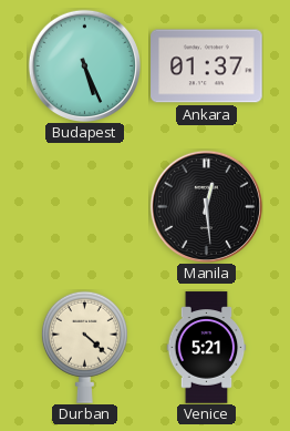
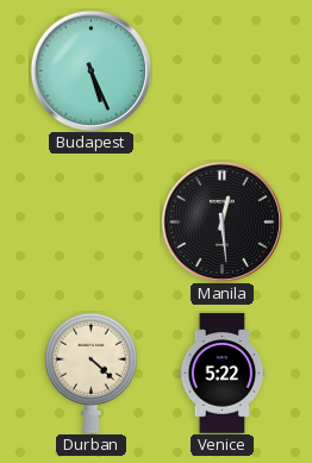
Ankara: 01:37 -> none
Venice: 5:21 -> 5:22
